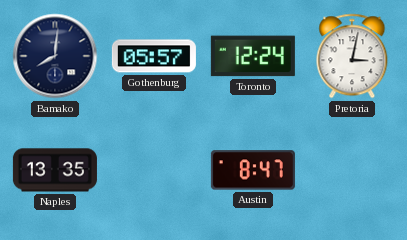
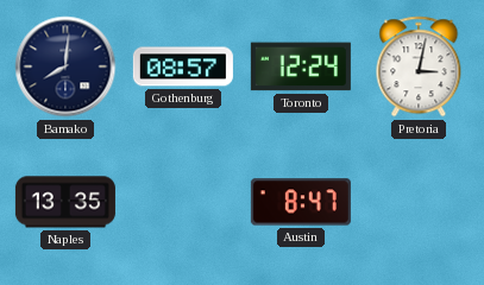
Gothenburg: 05:57 -> 08:57
